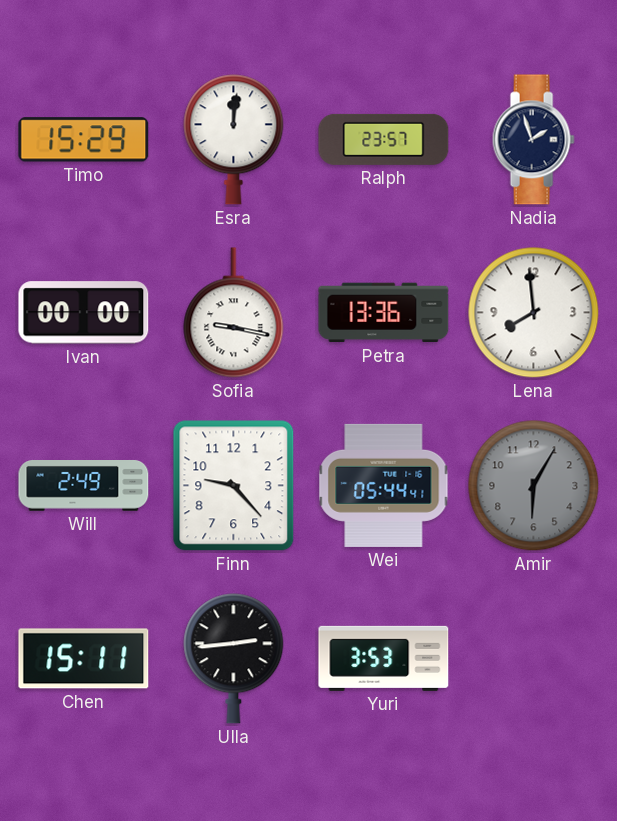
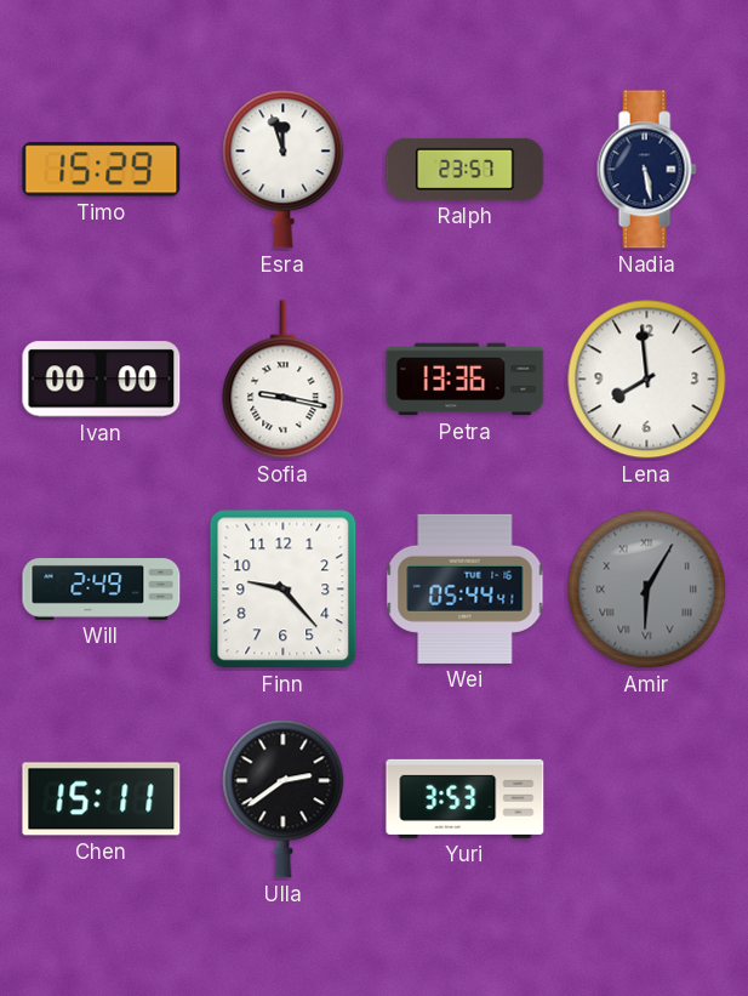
Esra: 12:01 -> 11:57
Nadia: 1:57 -> 5:28
Amir numerals: Arabic -> Roman
Ulla: 2:44 -> 2:39
